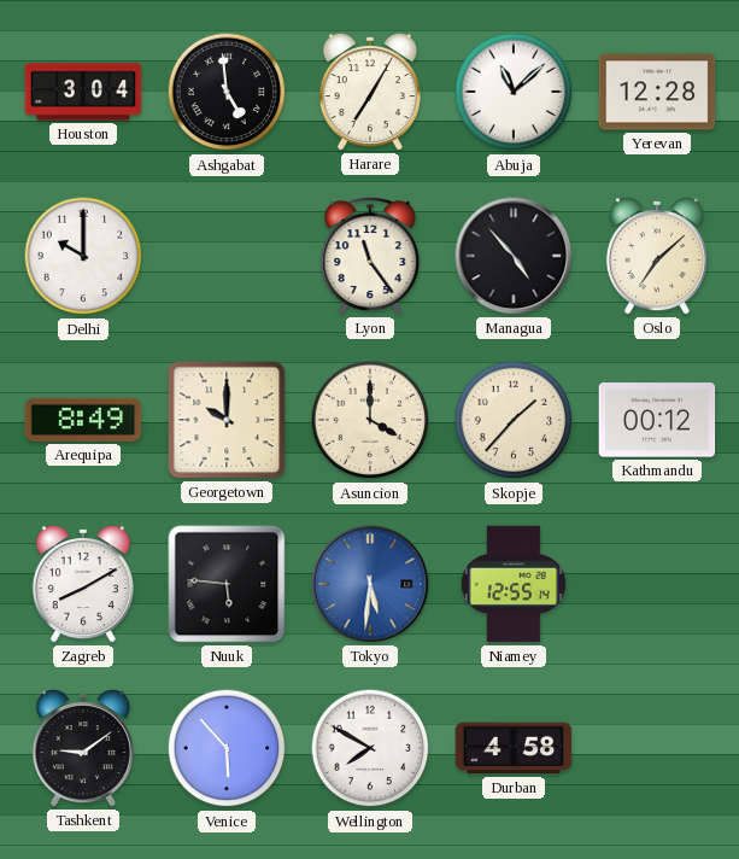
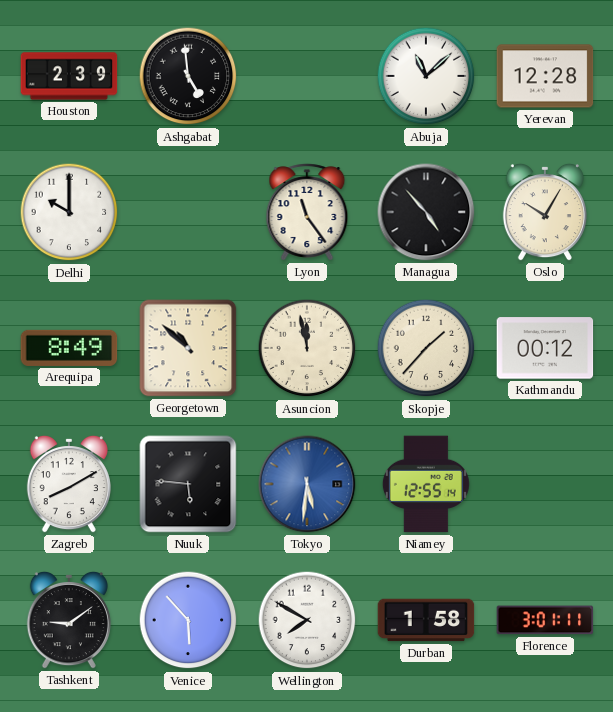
Houston: 3:04 -> 2:39
Harare: 7:05 -> none
Oslo: 7:08 -> 10:05
Georgetown: 10:00 -> 10:52
Asuncion: 4:00 -> 11:58
Durban: 4:58 -> 1:58
Florence: none -> 3:01
